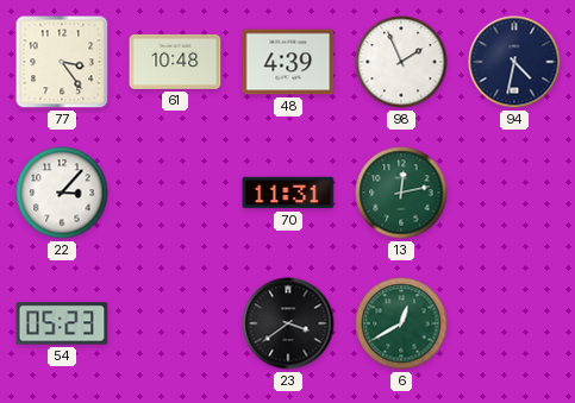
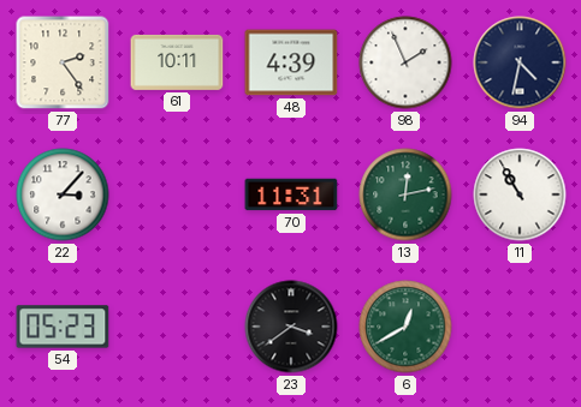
77: 3:24 -> 2:24
61: 10:48 -> 10:11
11: none -> 10:55
